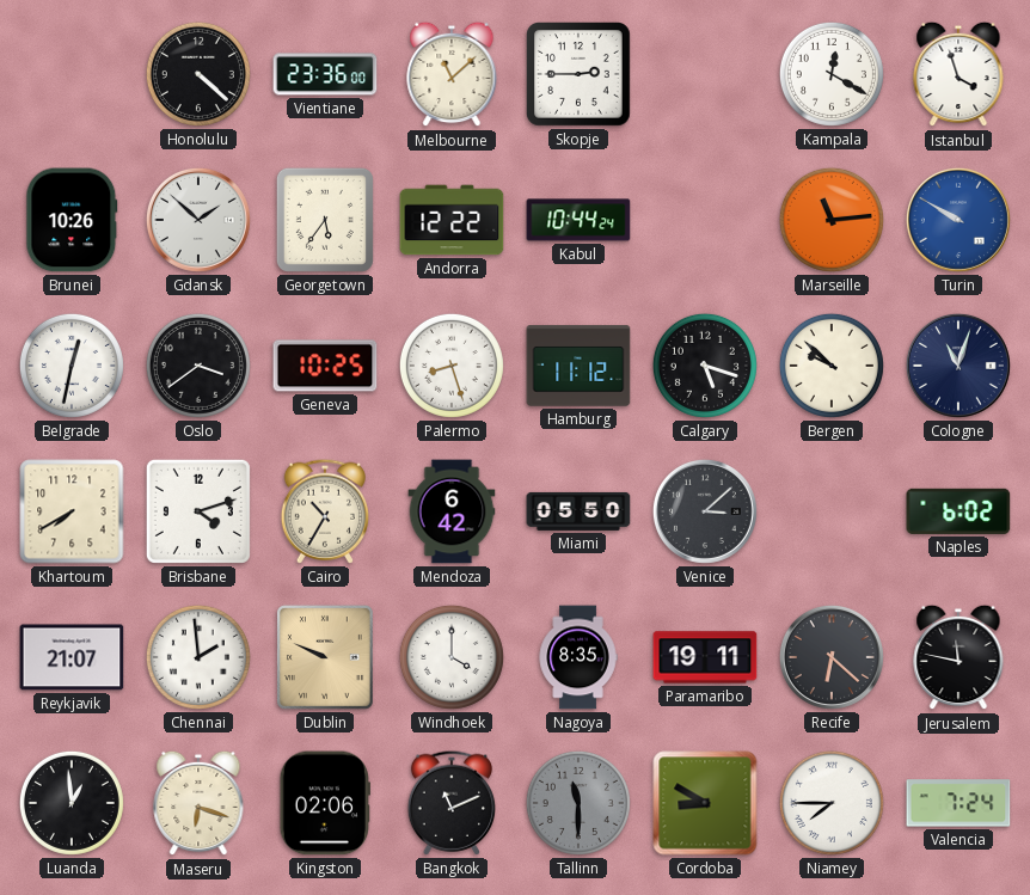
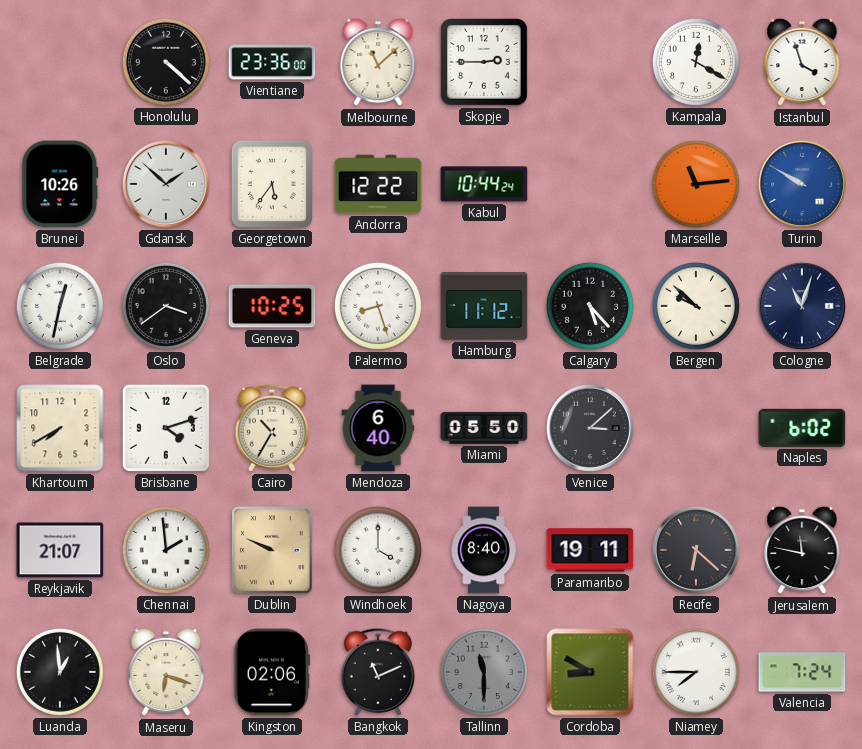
Calgary: 5:18 -> 5:23
Mendoza: 6:42 -> 6:40
Nagoya: 8:35 -> 8:40
